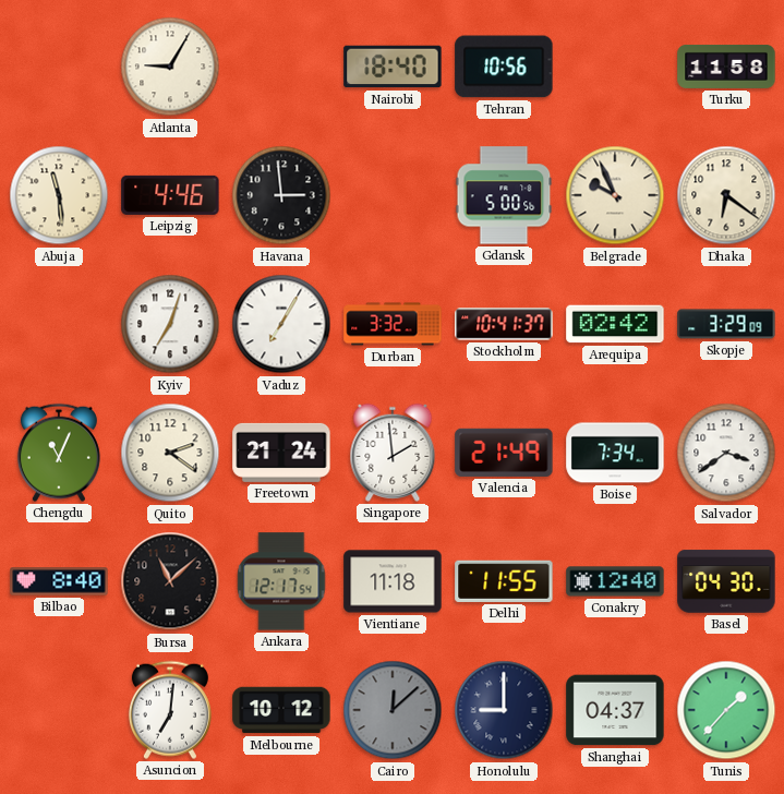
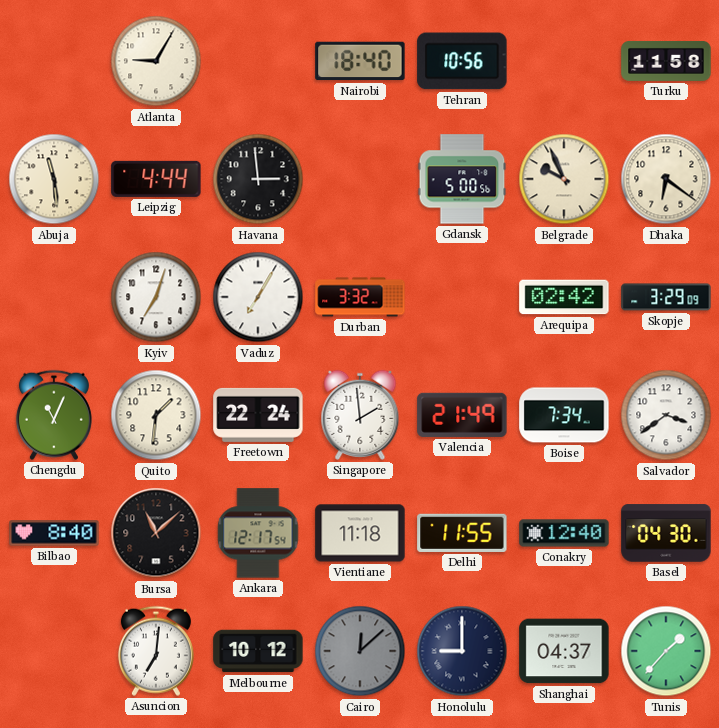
Leipzig: 4:46 -> 4:44
Stockholm: 10:41 -> none
Quito: 2:21 -> 1:31
Freetown: 21:24 -> 22:24
